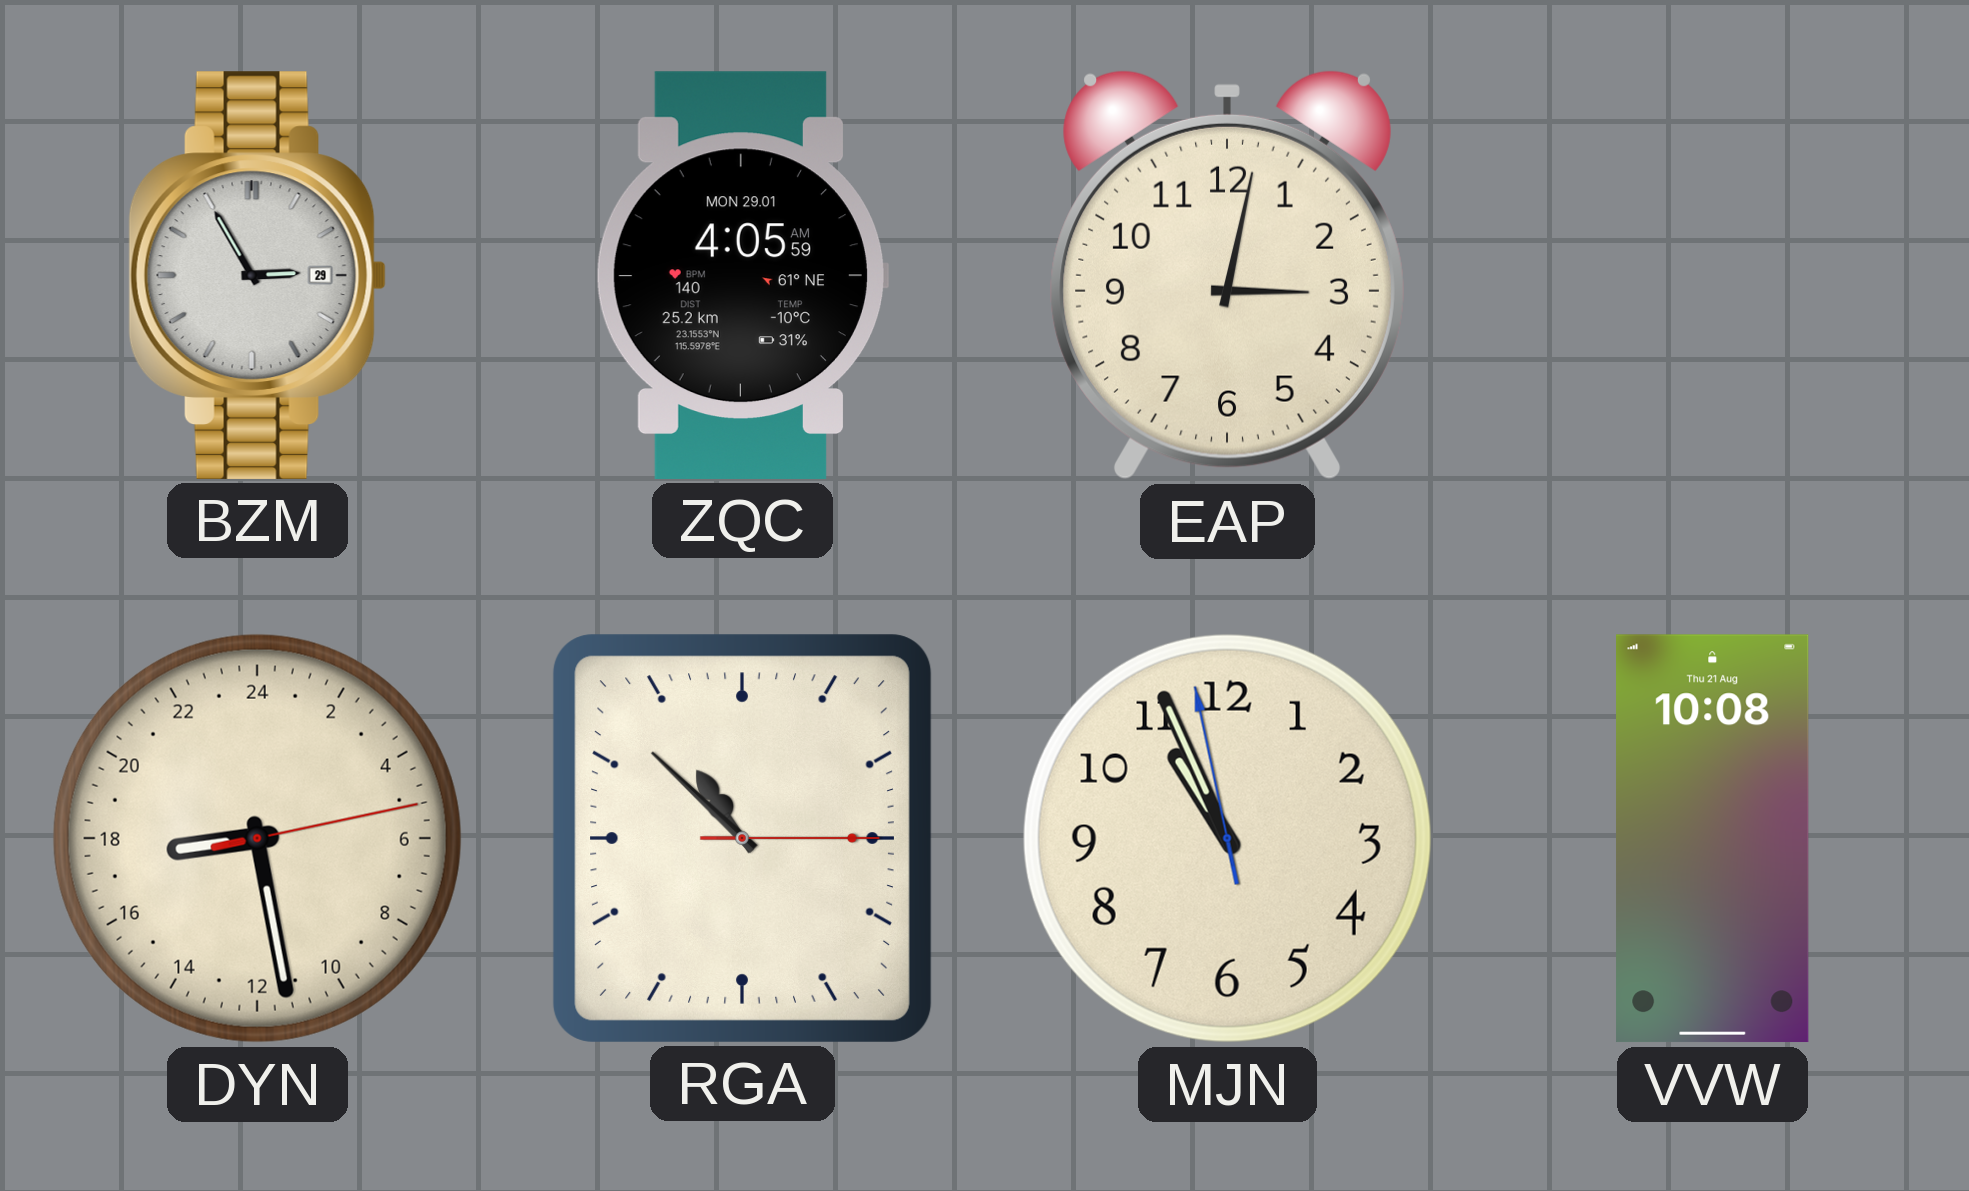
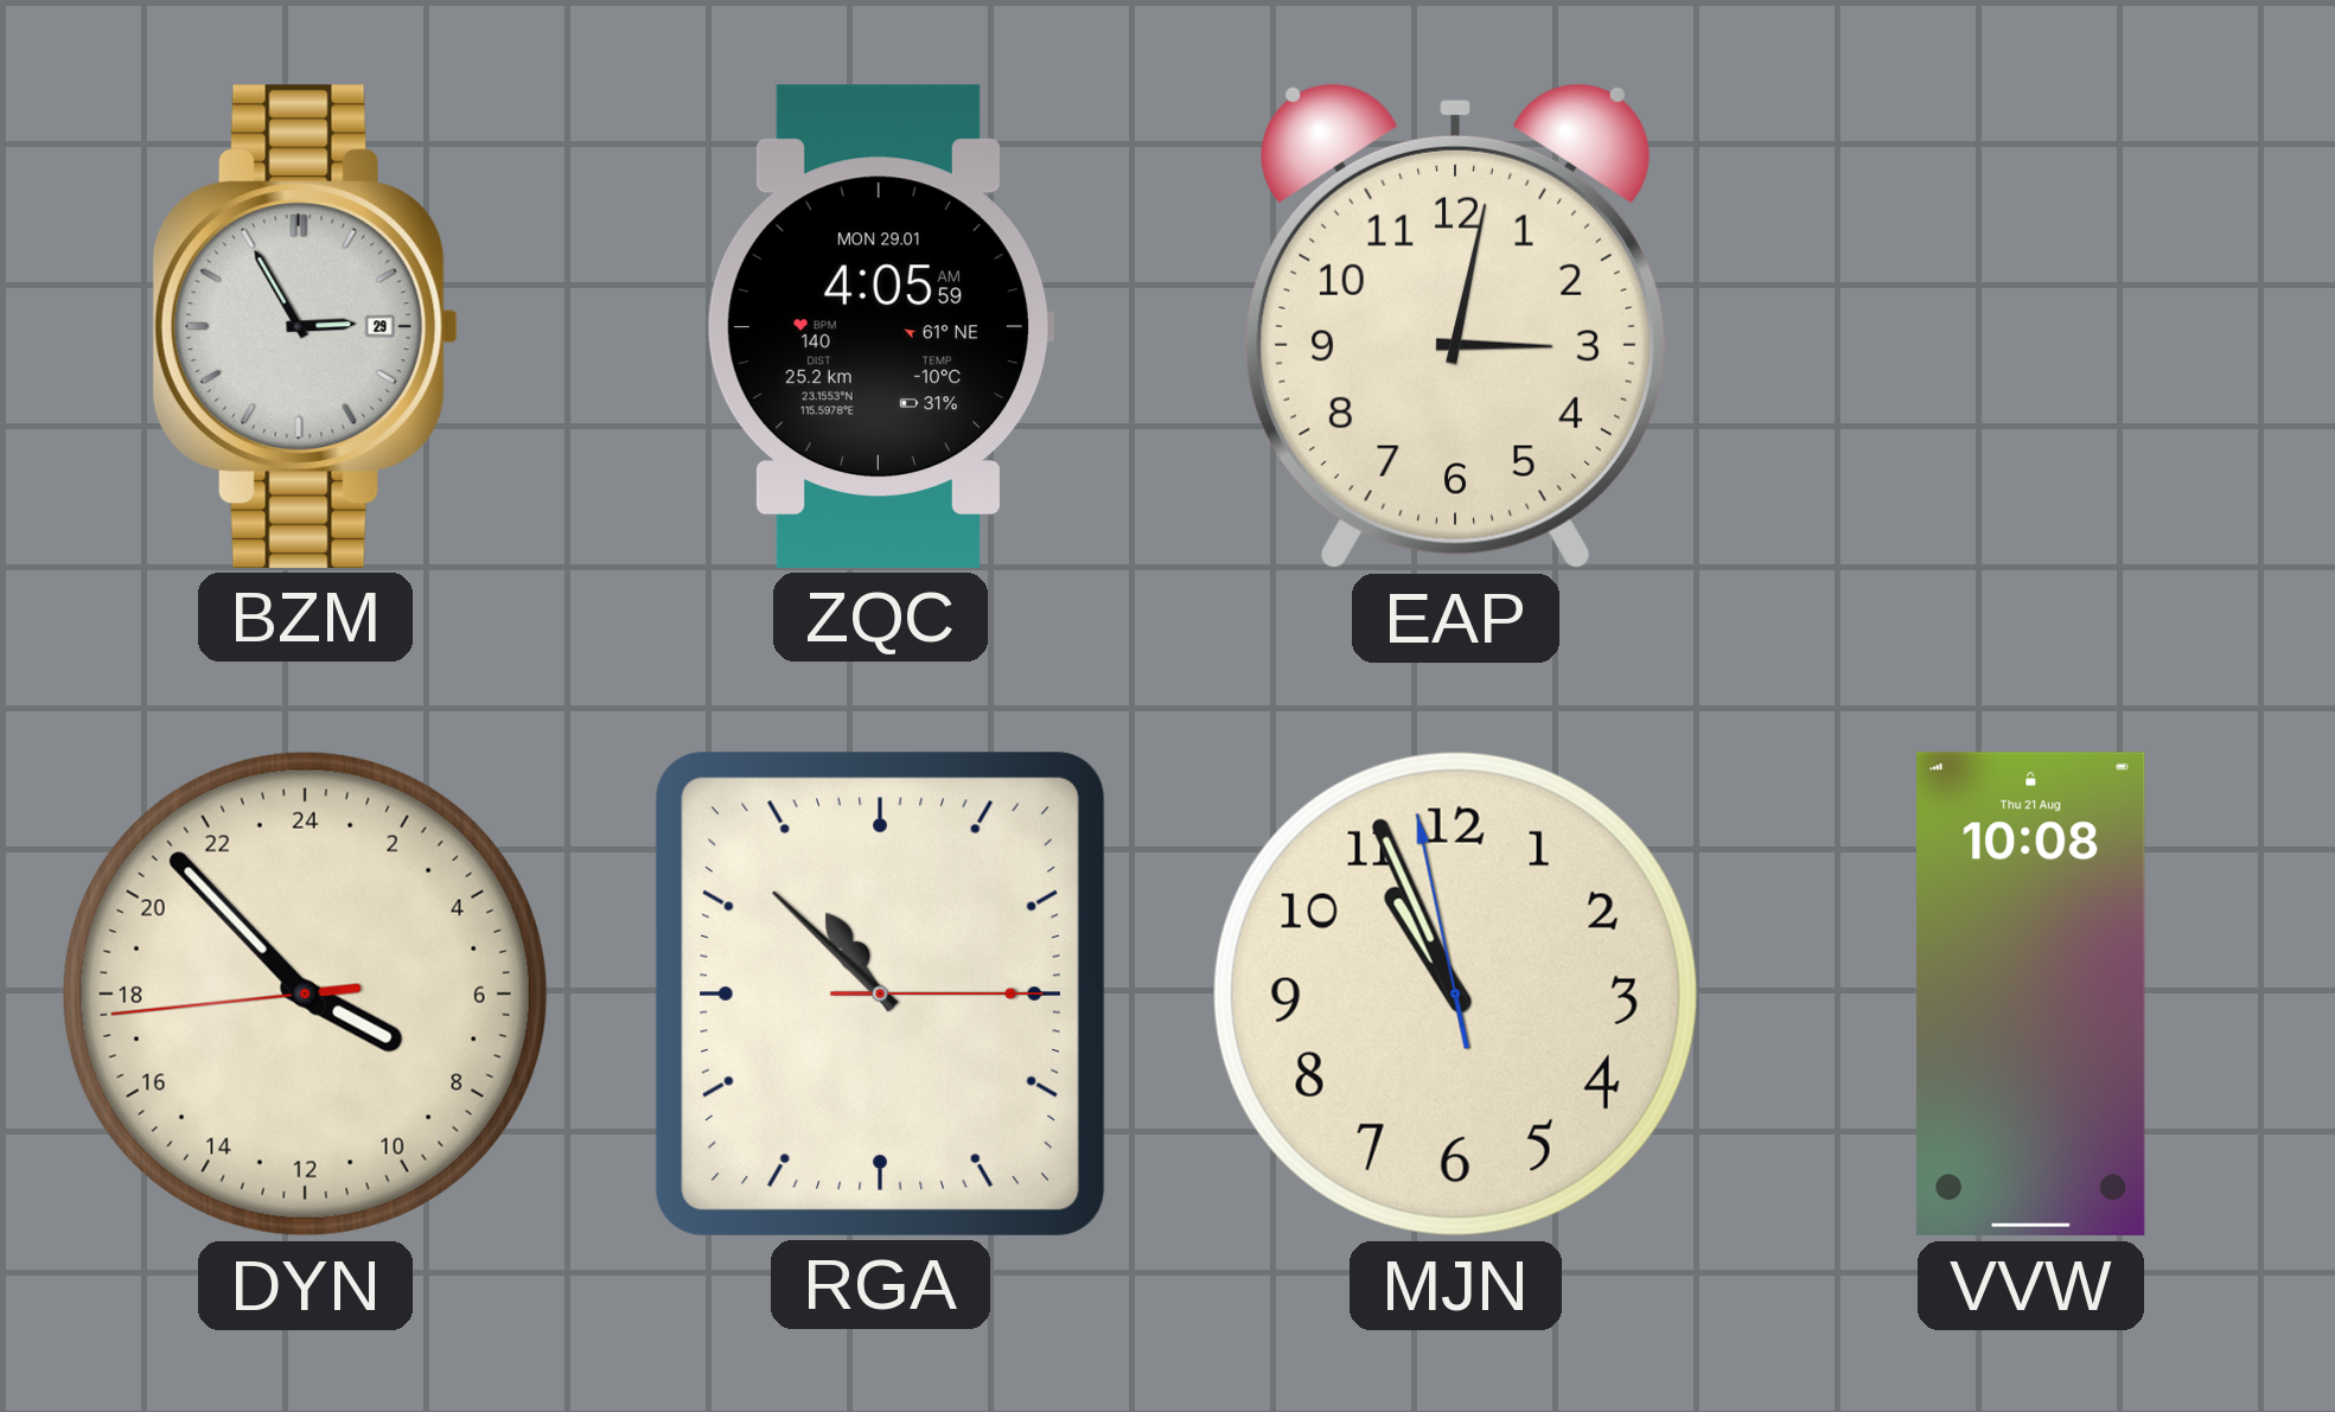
DYN: 17:28 -> 7:52
